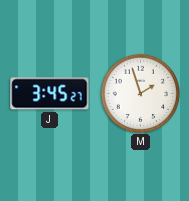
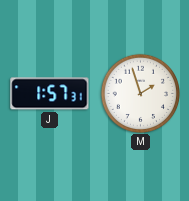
J: 3:45 -> 1:57
